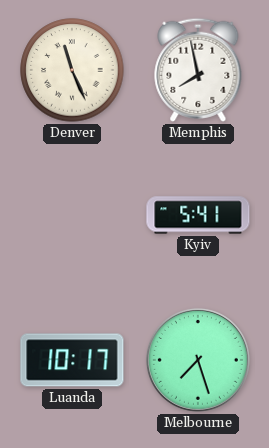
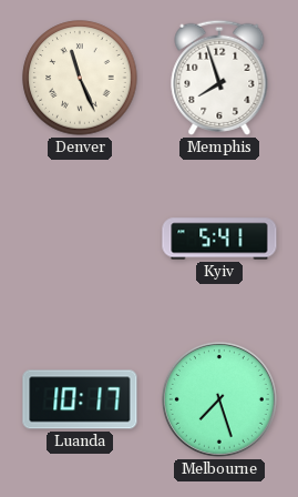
Memphis: 7:58 -> 7:57
